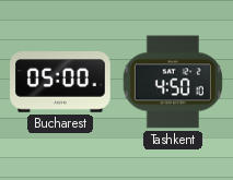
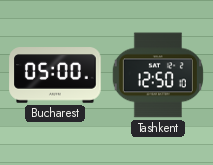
Tashkent: 4:50 -> 12:50
